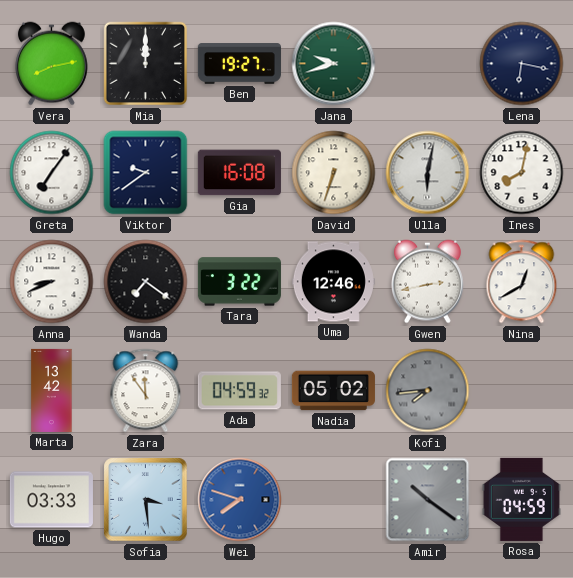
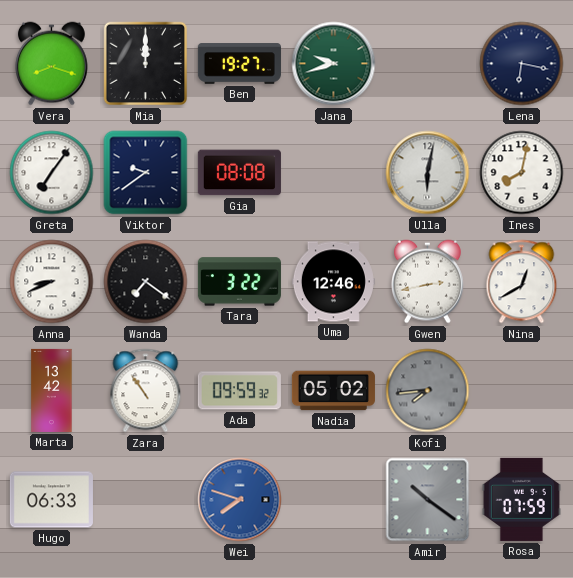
Vera: 8:13 -> 8:18
Gia: 16:08 -> 08:08
David: 6:33 -> none
Zara: 11:54 -> 10:54
Ada: 04:59 -> 09:59
Hugo: 03:33 -> 06:33
Sofia: 3:29 -> none
Rosa: 04:59 -> 07:59
